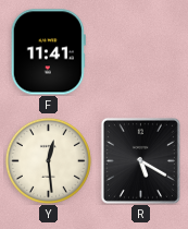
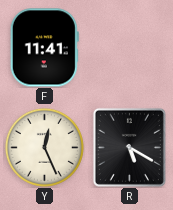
Y: 12:29 -> 12:26
